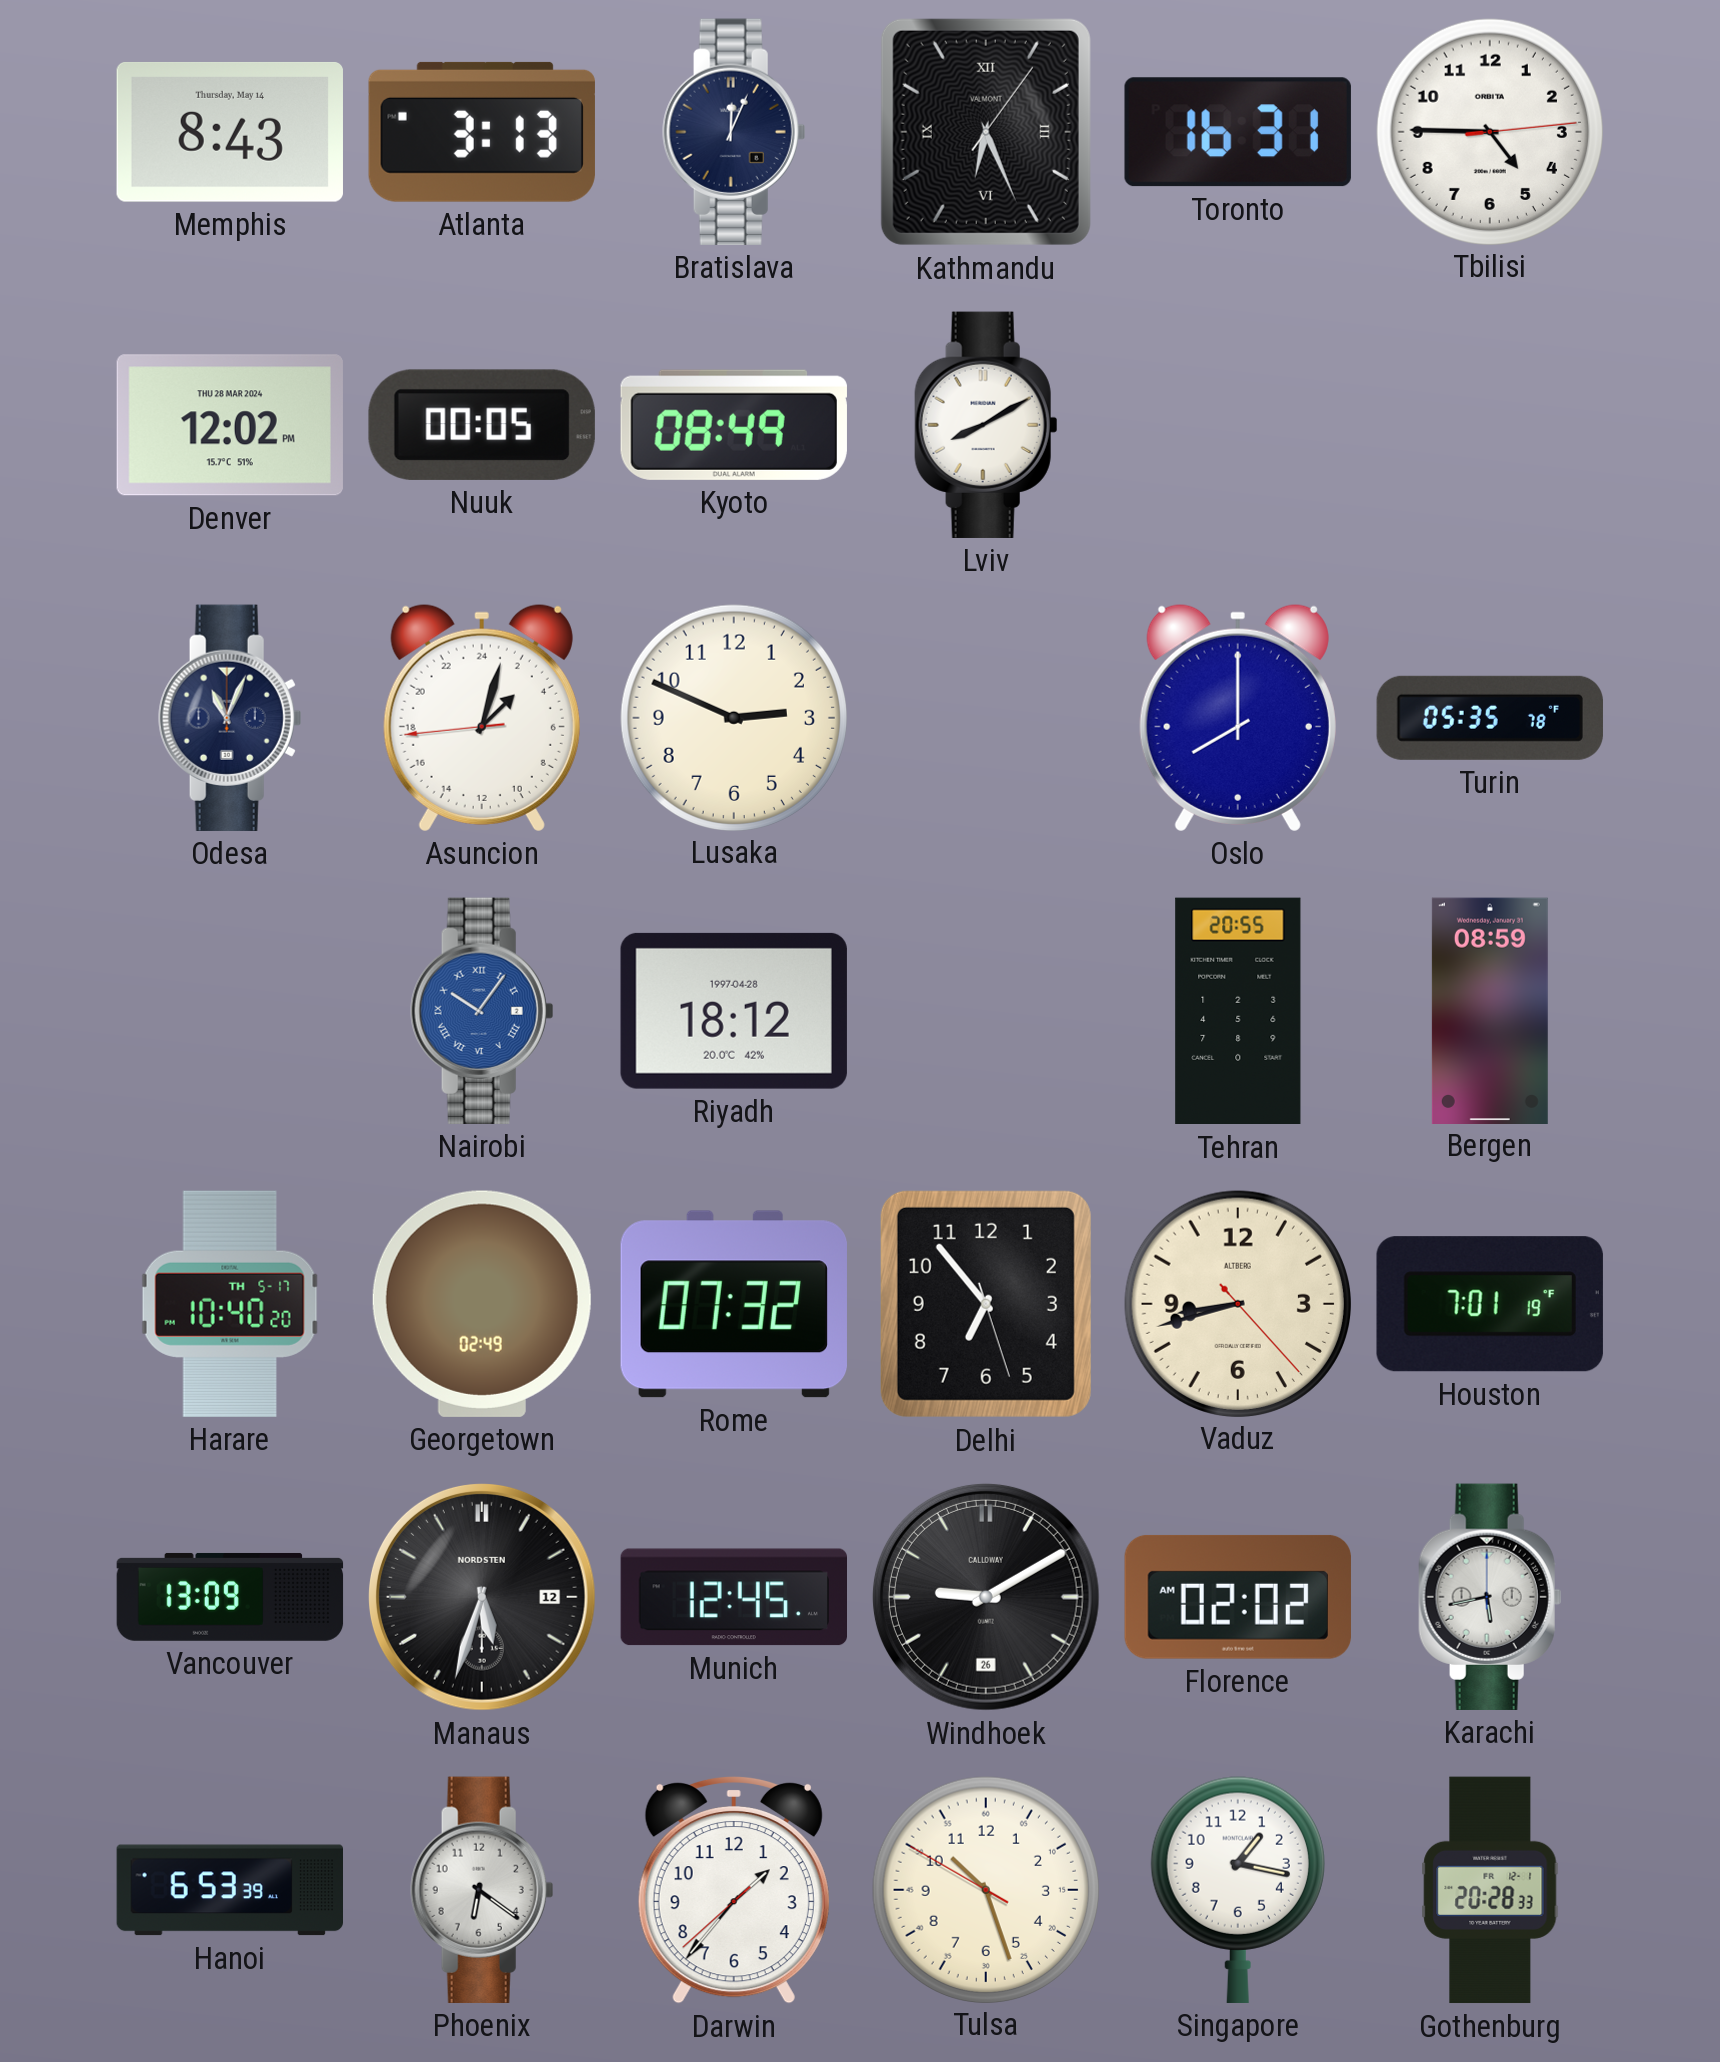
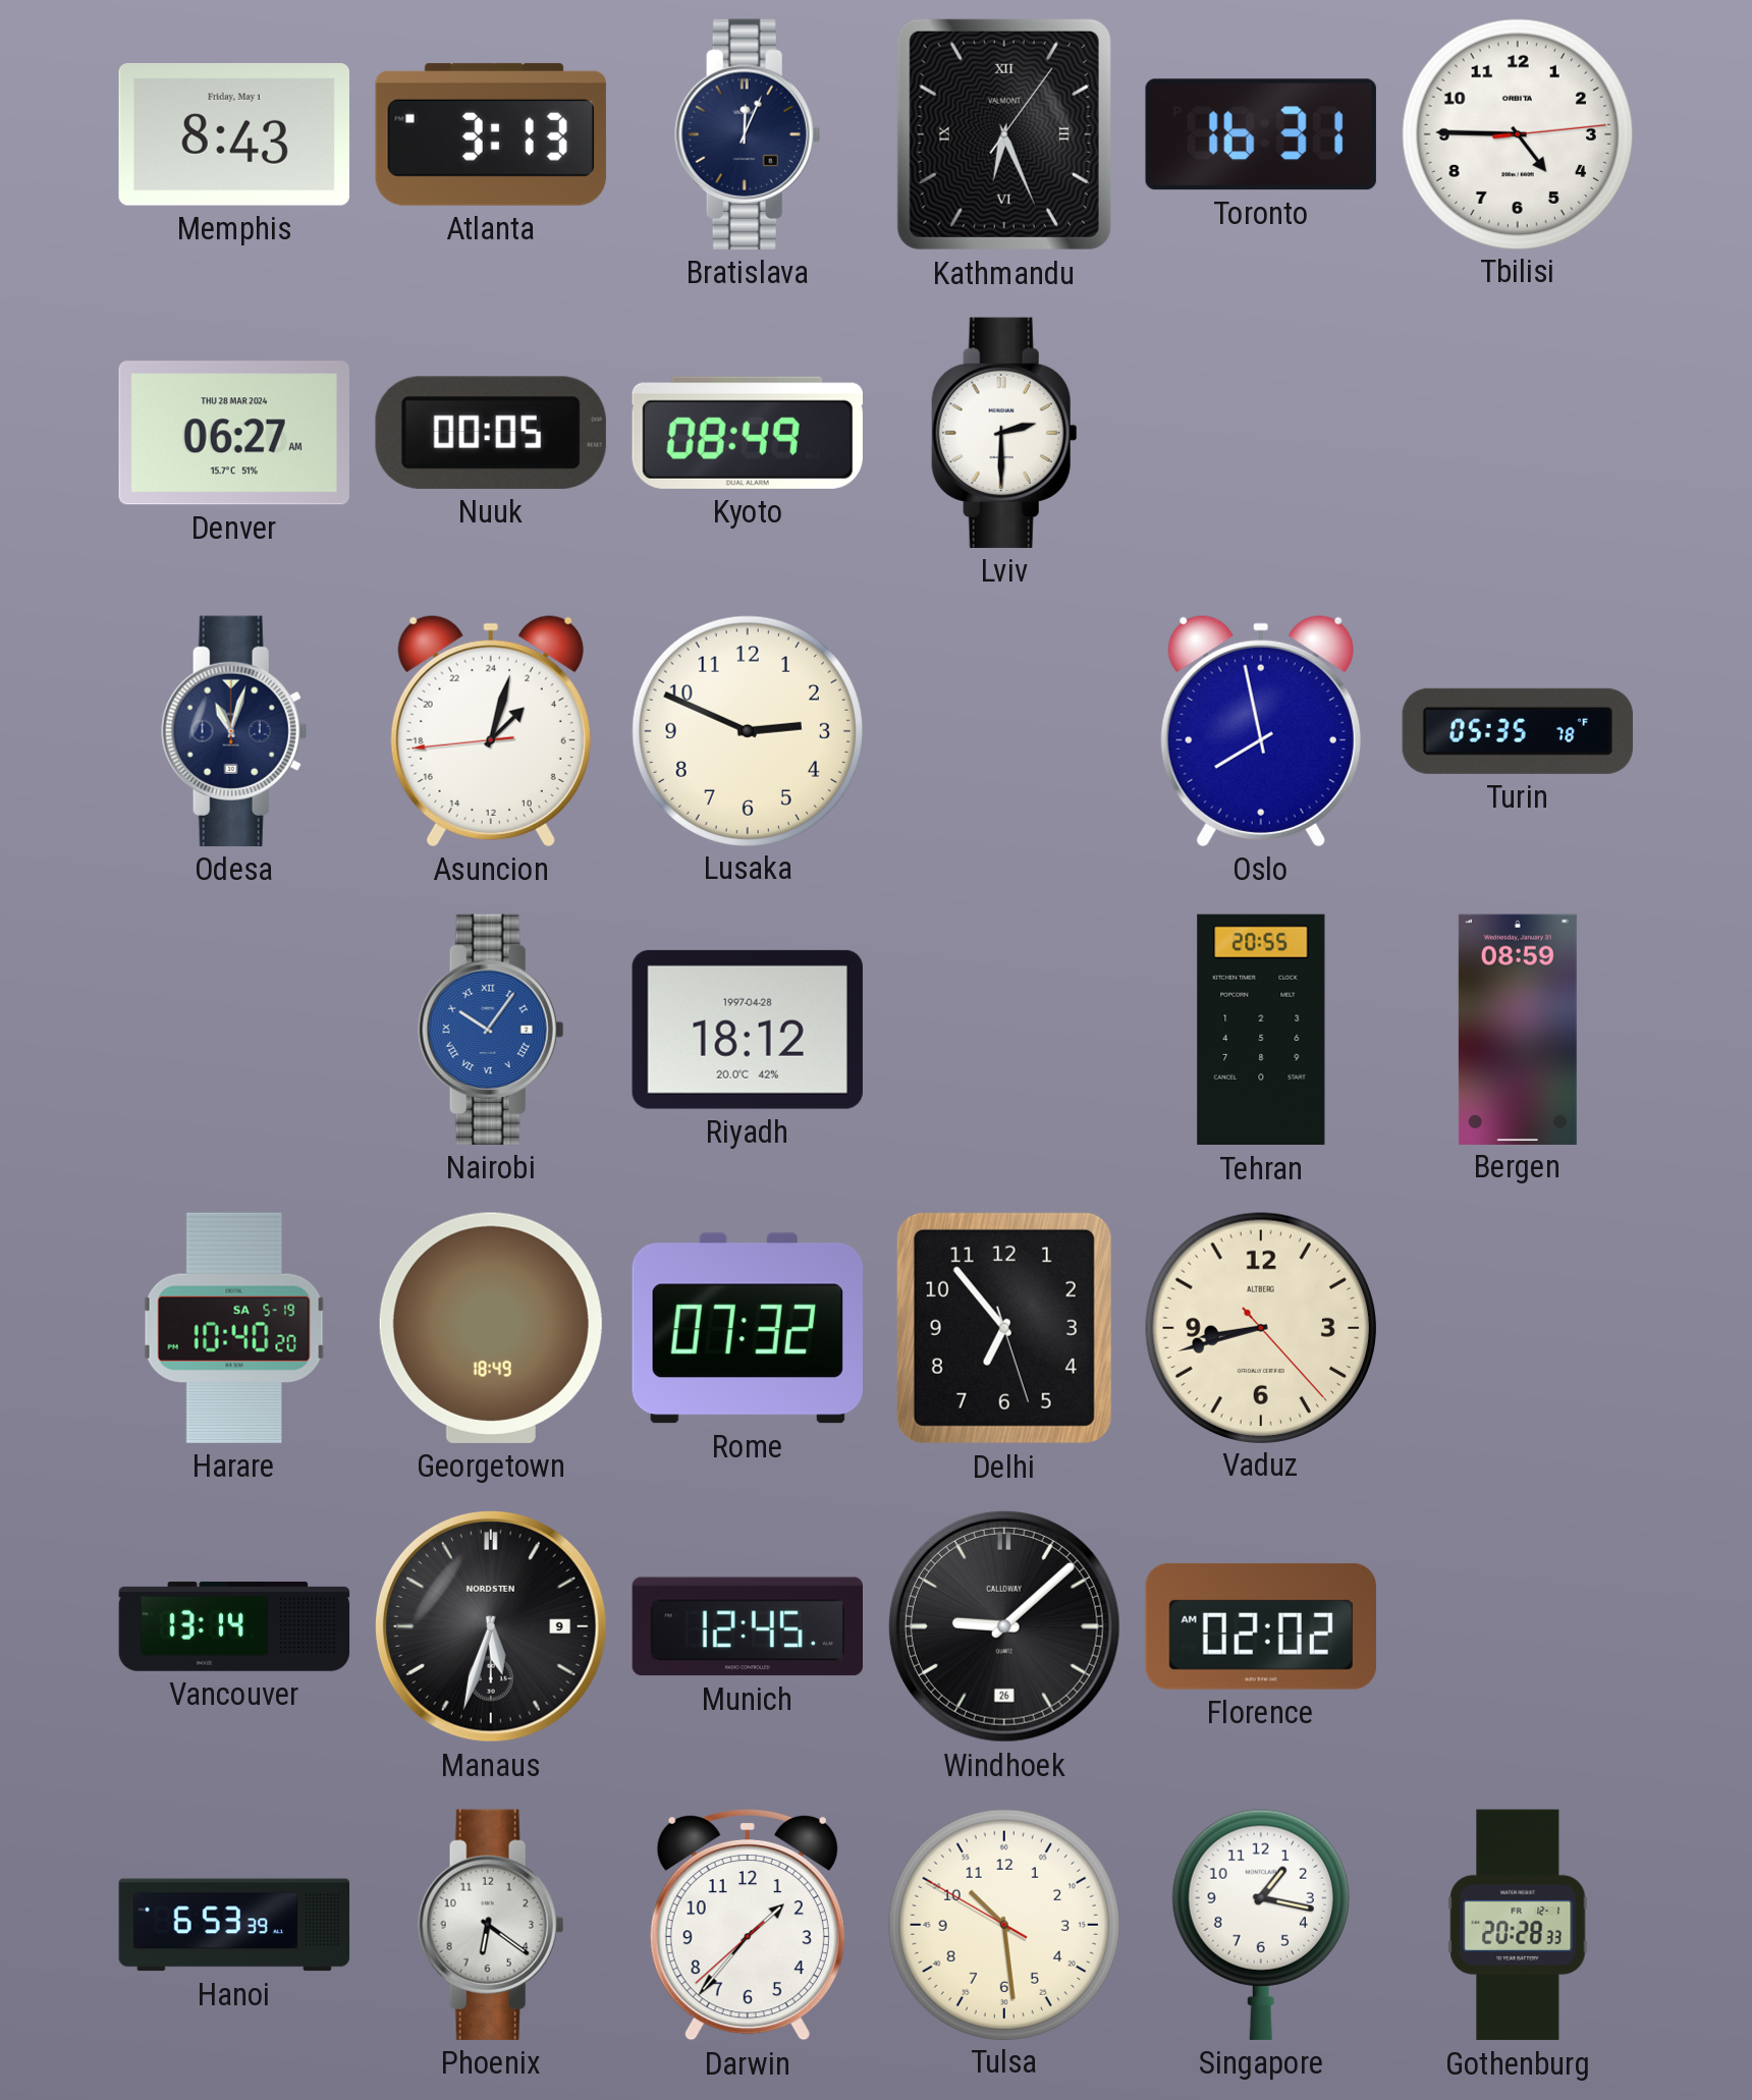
Memphis date: Thursday, May 14 -> Friday, May 1
Denver: 12:02 -> 06:27
Lviv: 8:10 -> 2:30
Odesa: 11:04 -> 11:03
Oslo: 8:00 -> 7:58
Harare date: TH 5-17 -> SA 5-19
Georgetown: 02:49 -> 18:49
Houston: 7:01 -> none
Vancouver: 13:09 -> 13:14
Manaus date: 12 -> 9
Windhoek: 9:10 -> 9:08
Karachi: 5:43 -> none
Tulsa: 10:26 -> 10:28
